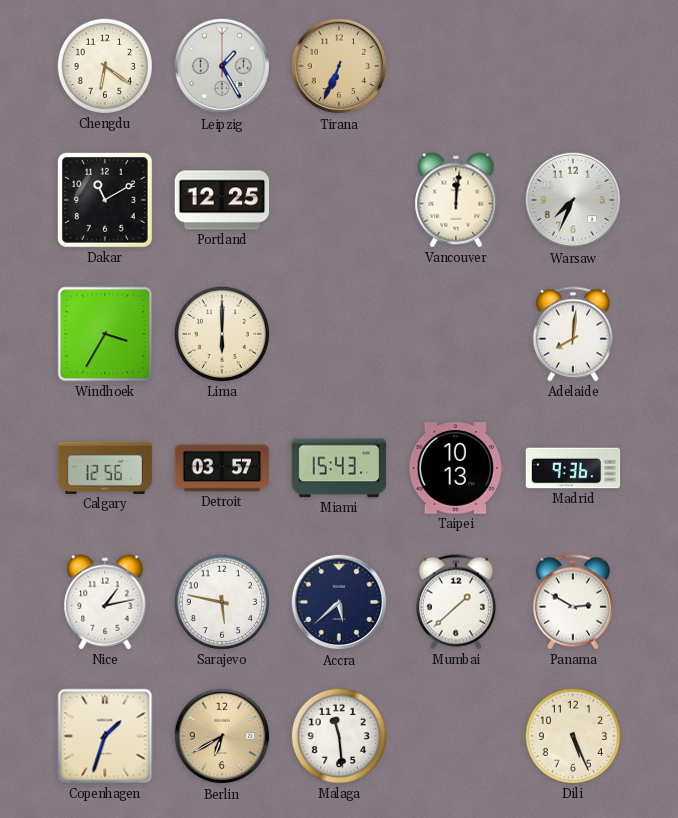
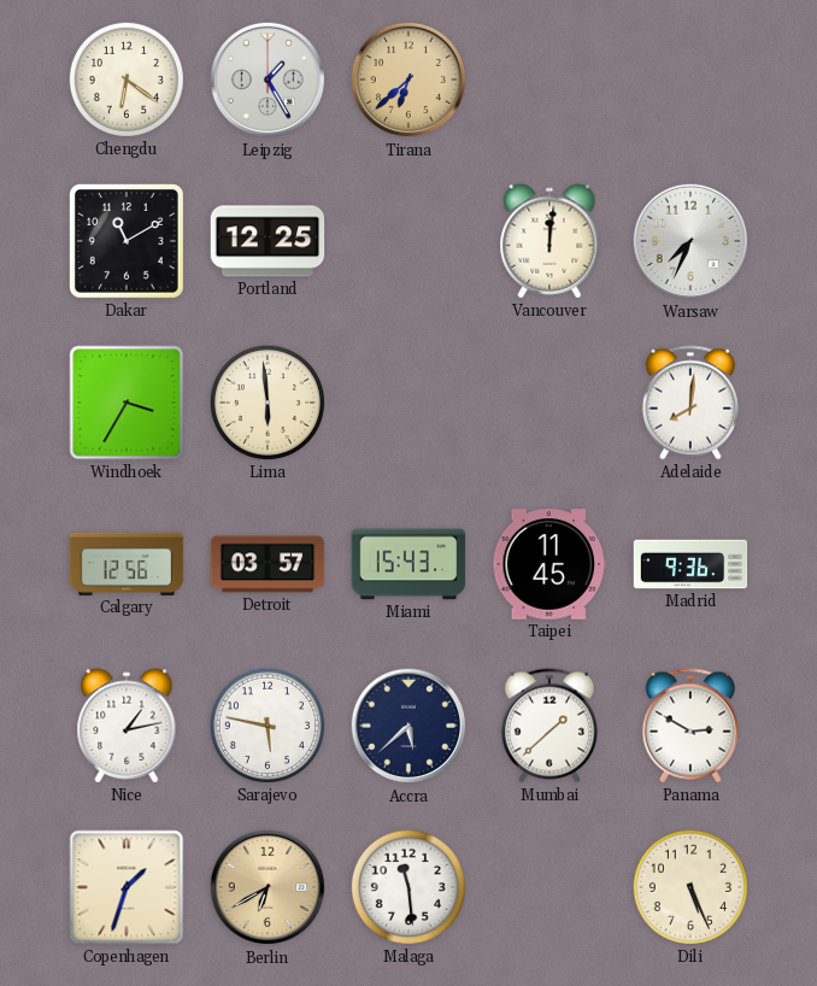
Tirana: 6:34 -> 6:38
Lima: 6:00 -> 5:59
Taipei: 10:13 -> 11:45
